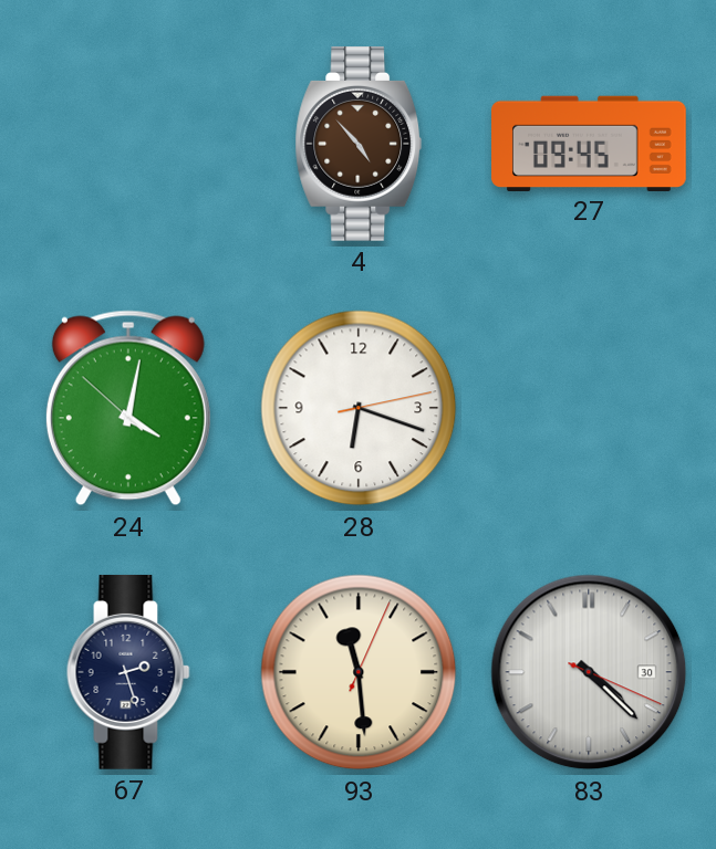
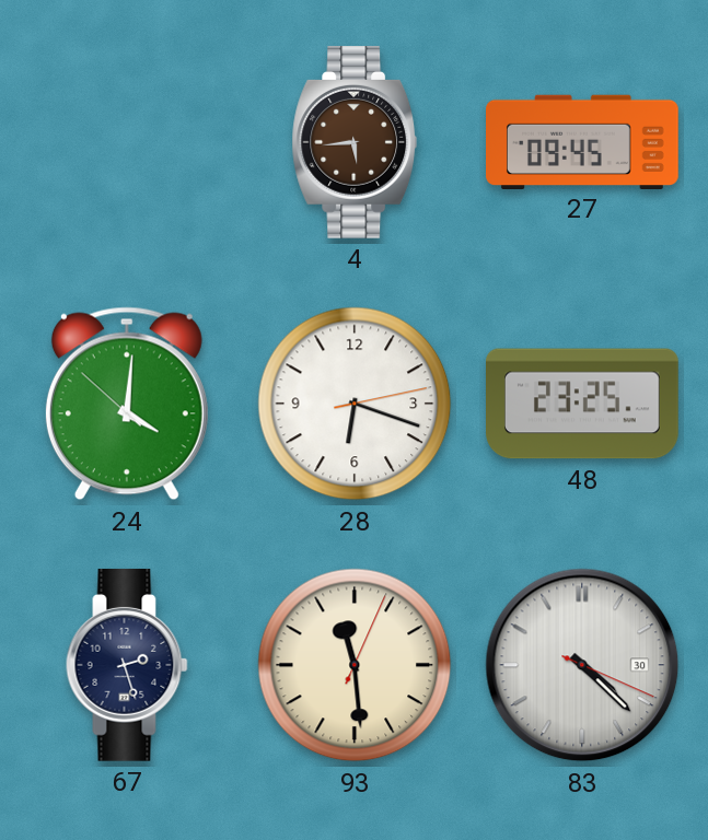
4: 4:53 -> 5:44
24: 4:01 -> 4:00
48: none -> 23:25
